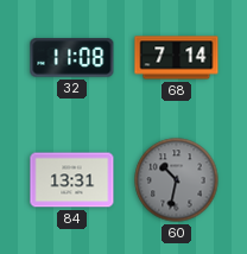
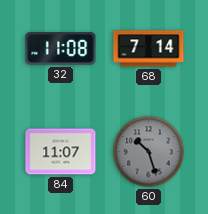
84: 13:31 -> 11:07
60: 10:32 -> 10:27
